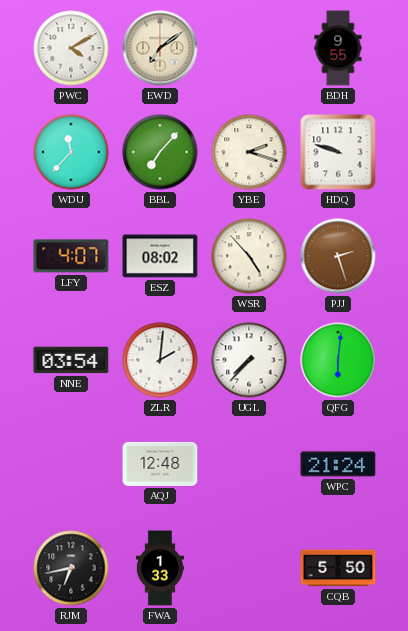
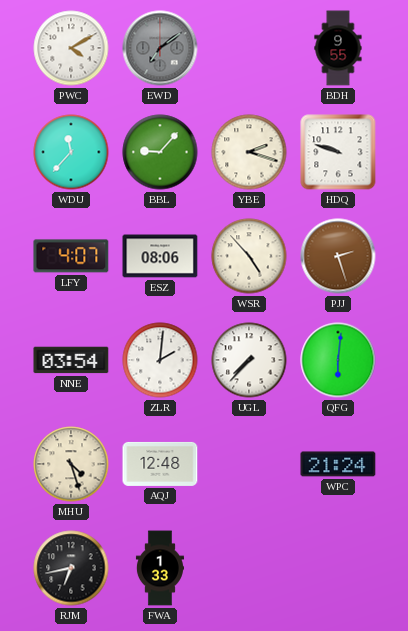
EWD dial: cream -> grey
BBL: 7:07 -> 9:07
ESZ: 08:02 -> 08:06
MHU: none -> 4:27
CQB: 5:50 -> none
